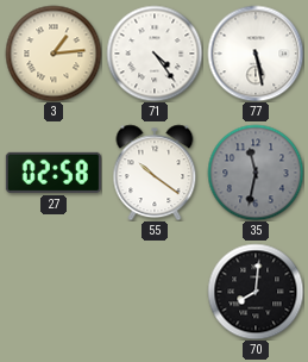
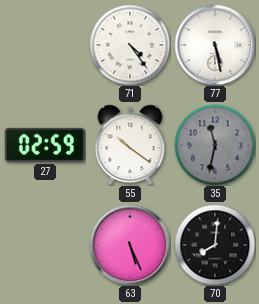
3: 1:14 -> none
27: 02:58 -> 02:59
63: none -> 5:26
